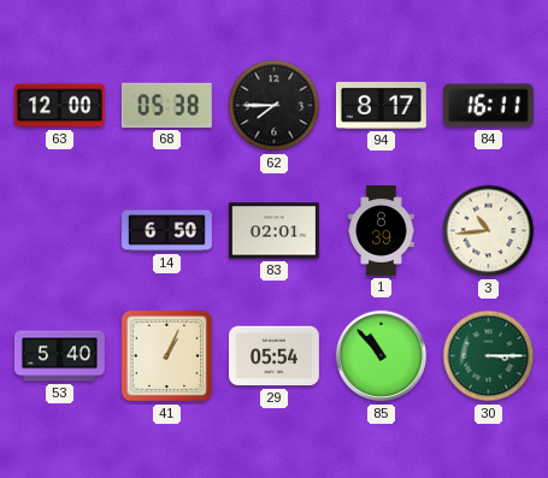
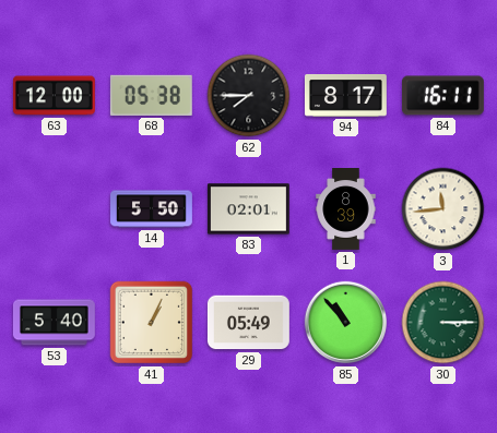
14: 6:50 -> 5:50
3: 10:44 -> 11:44
29: 05:54 -> 05:49
